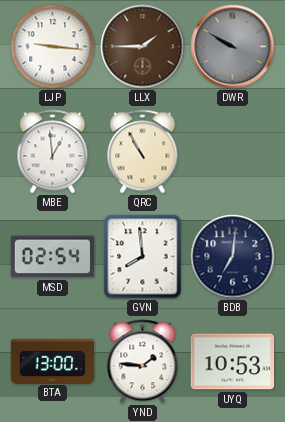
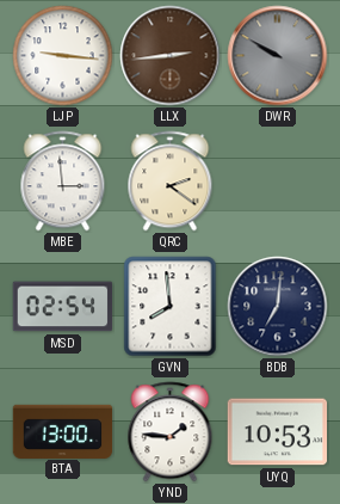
LLX: 1:45 -> 2:44
MBE: 12:59 -> 2:59
QRC: 10:55 -> 2:21
